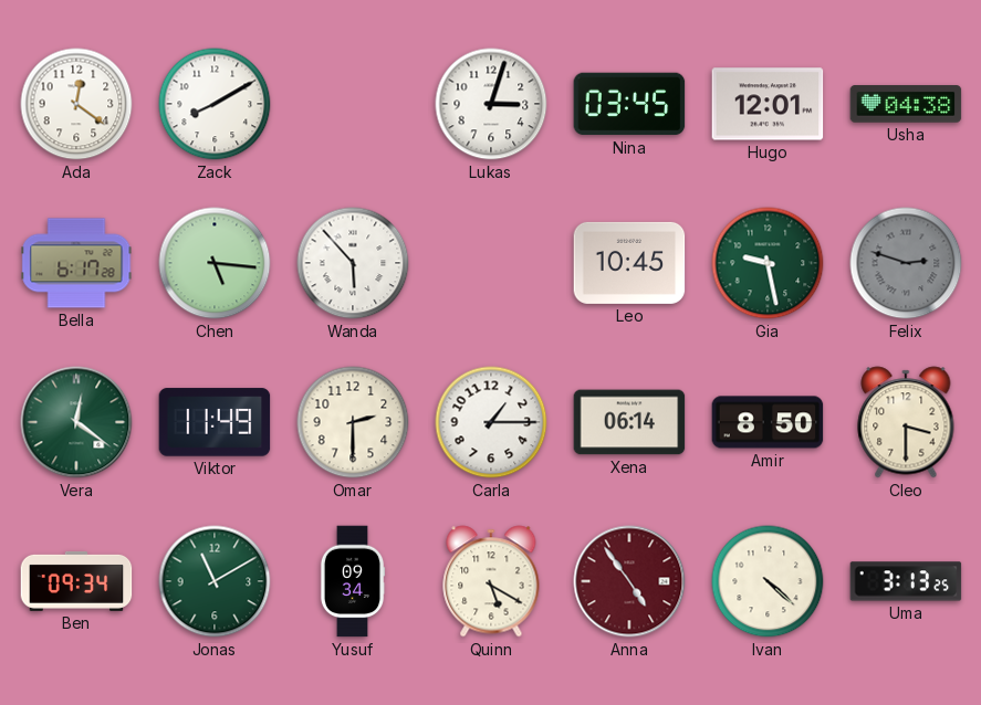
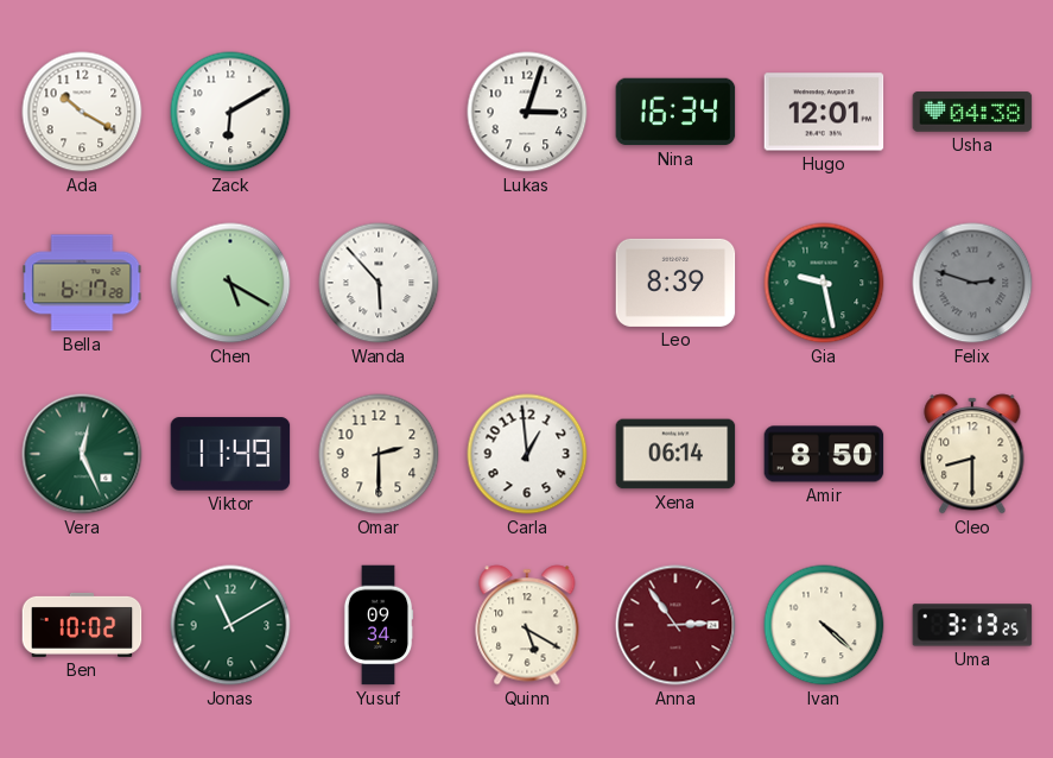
Ada: 12:21 -> 10:20
Zack: 8:10 -> 6:10
Nina: 03:45 -> 16:34
Chen: 5:16 -> 5:20
Leo: 10:45 -> 8:39
Vera: 12:21 -> 12:26
Carla: 1:15 -> 12:59
Cleo: 3:30 -> 8:30
Ben: 09:34 -> 10:02
Anna: 4:54 -> 2:54
